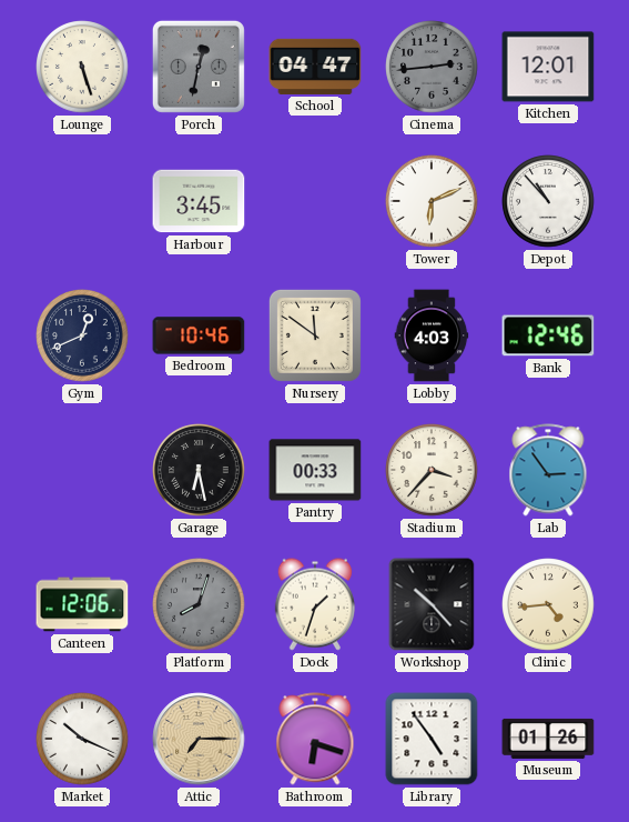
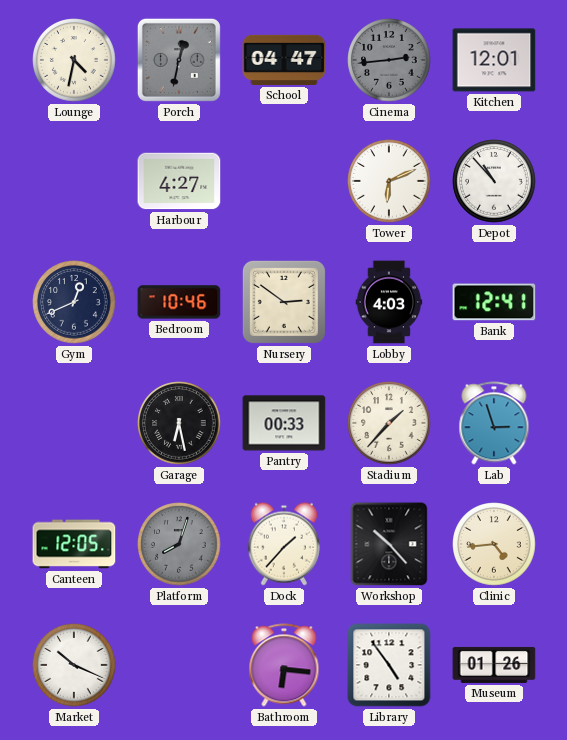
Lounge: 5:27 -> 4:32
Harbour: 3:45 -> 4:27
Nursery: 11:51 -> 2:51
Bank: 12:46 -> 12:41
Stadium: 3:37 -> 1:37
Lab: 2:54 -> 2:57
Canteen: 12:06 -> 12:05
Dock: 1:33 -> 1:37
Attic: 7:15 -> none
Bathroom: 6:18 -> 6:16
